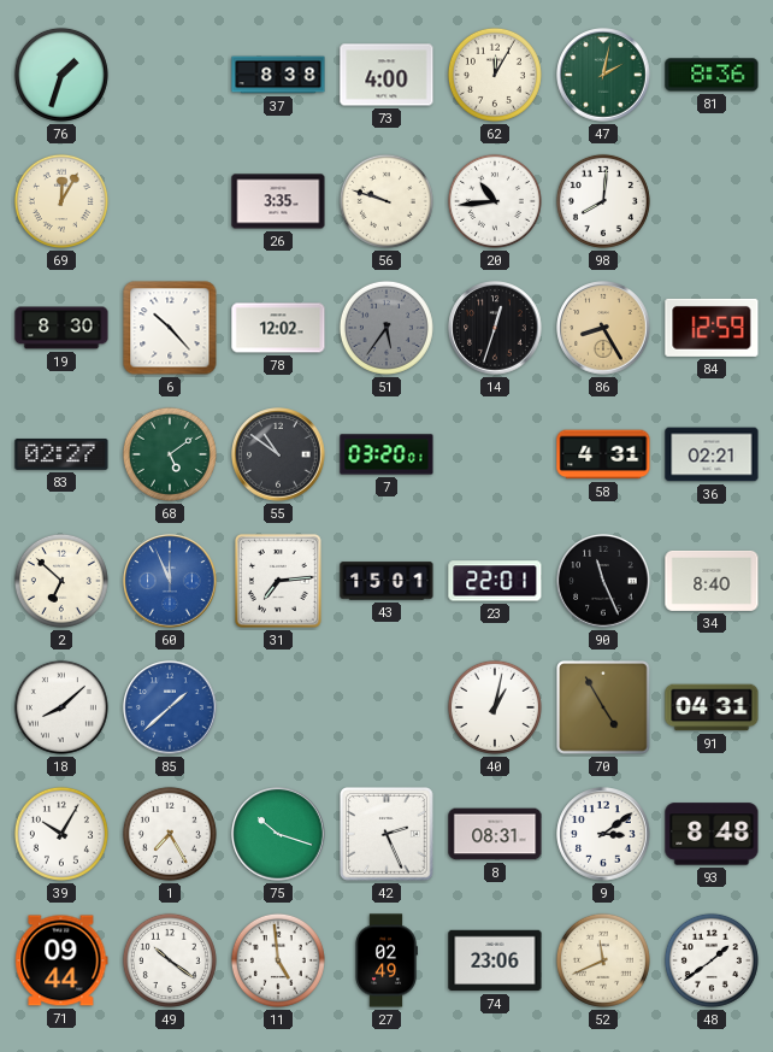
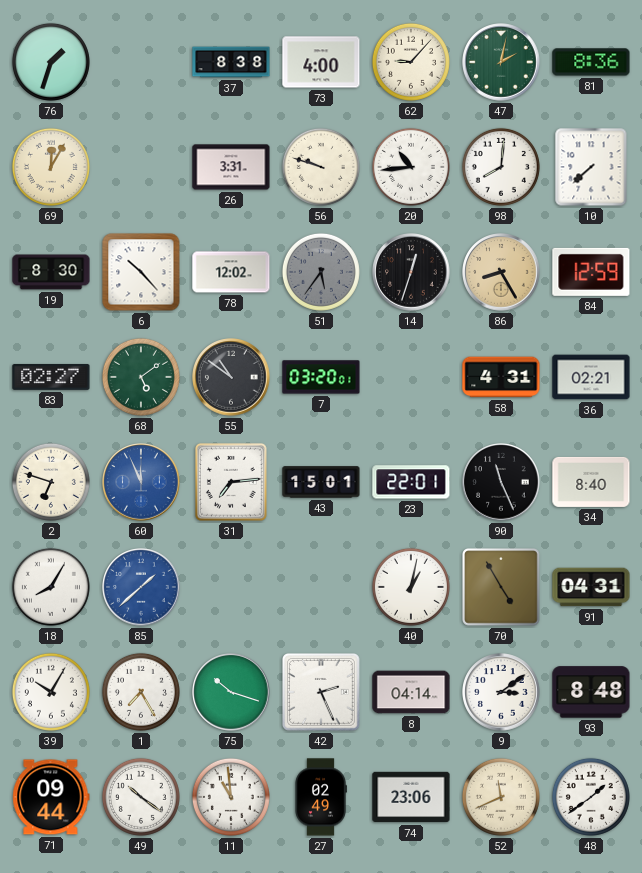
62: 12:05 -> 9:07
26: 3:35 -> 3:31
10: none -> 7:38
2: 6:52 -> 6:48
18: 8:08 -> 8:05
8: 08:31 -> 04:14
11: 4:59 -> 10:59
